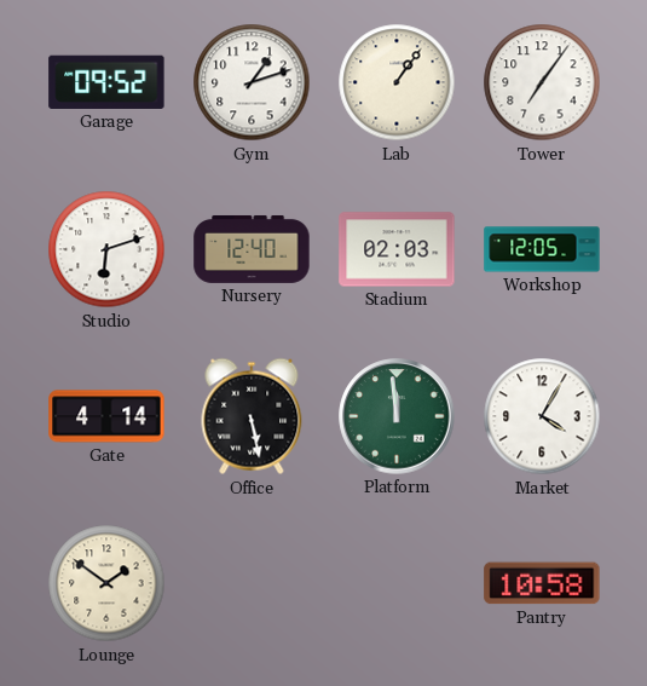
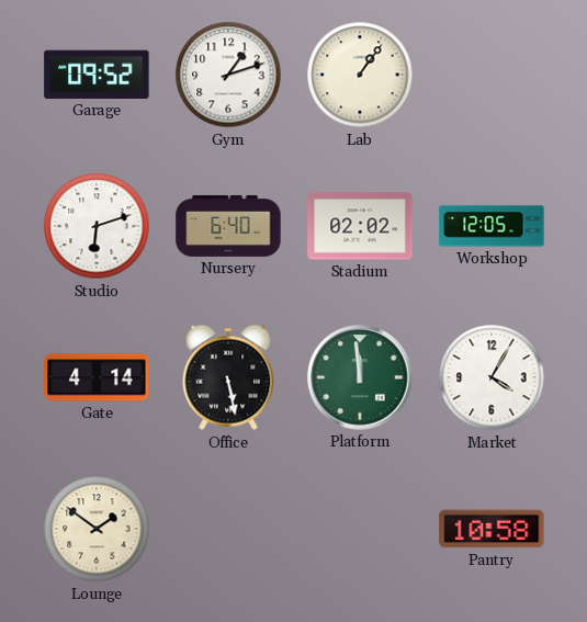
Tower: 7:06 -> none
Nursery: 12:40 -> 6:40
Stadium: 02:03 -> 02:02
